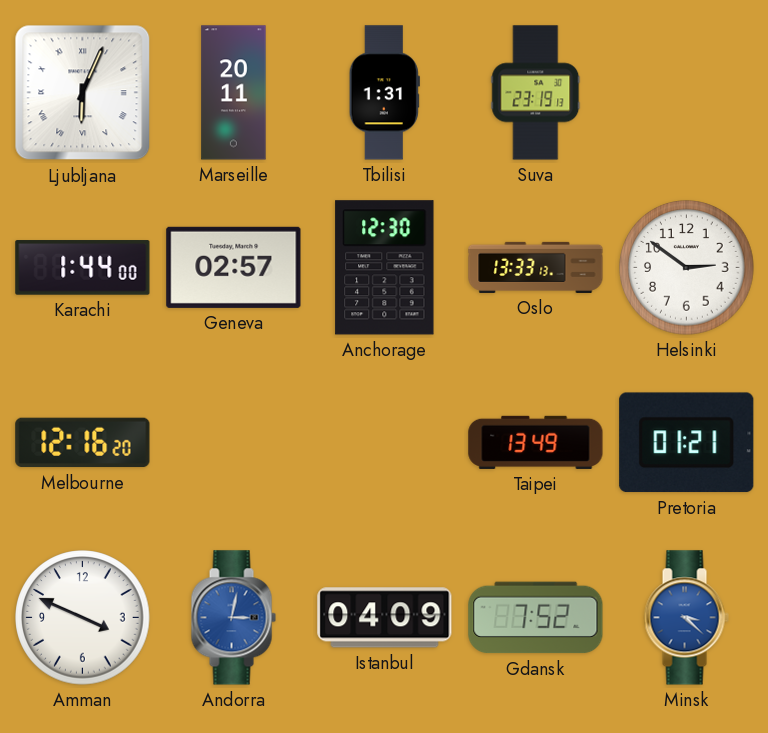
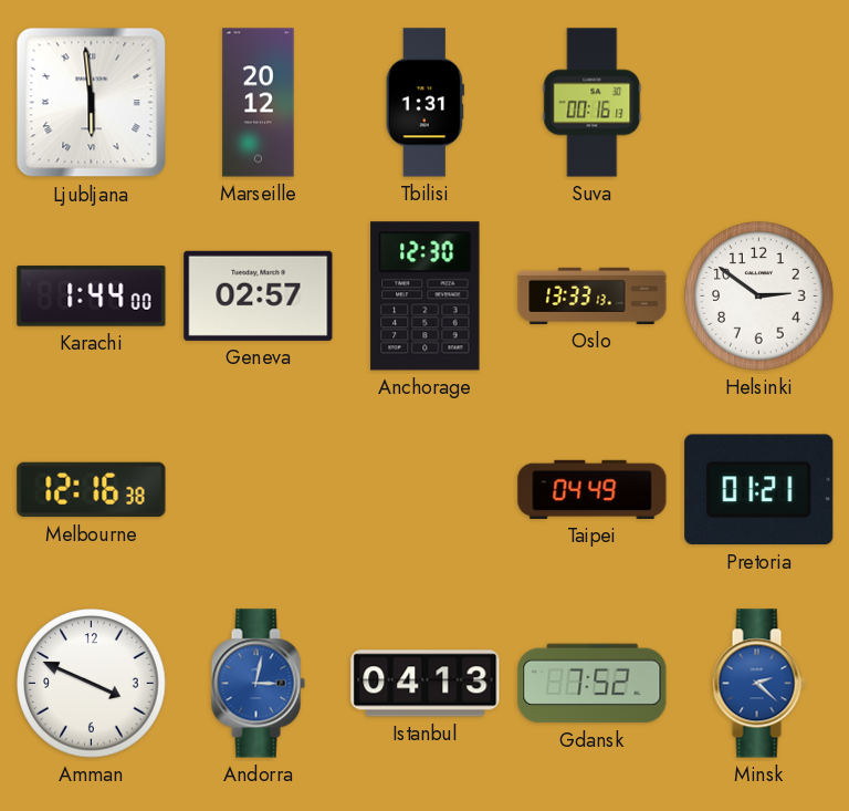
Ljubljana: 6:04 -> 5:59
Marseille: 20:11 -> 20:12
Suva: 23:19 -> 00:16
Melbourne: 12:16:20 -> 12:16:38
Taipei: 13:49 -> 04:49
Istanbul: 04:09 -> 04:13
Minsk: 3:22 -> 2:22
